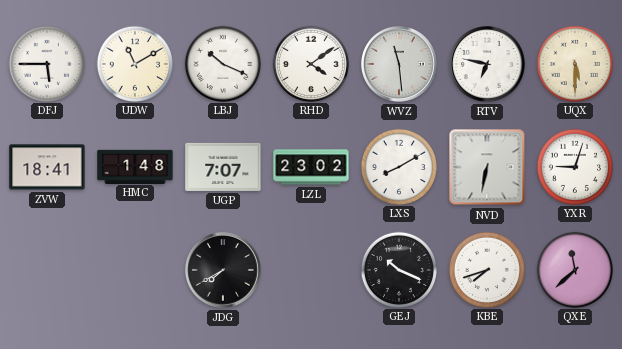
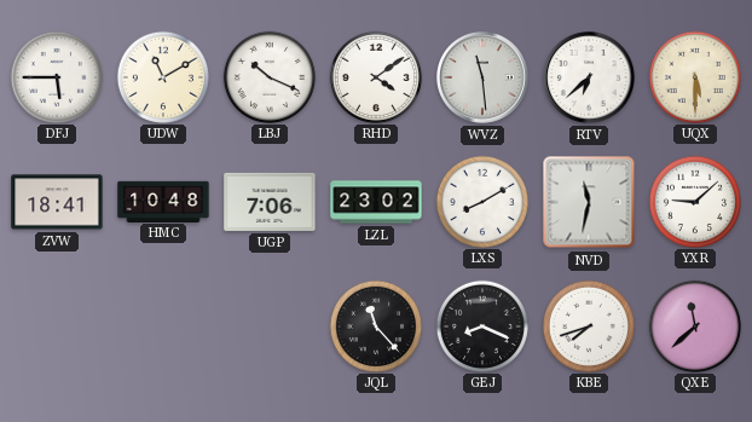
RTV: 6:47 -> 6:38
HMC: 1:48 -> 10:48
UGP: 7:07 -> 7:06
NVD: 6:32 -> 11:32
YXR: 9:03 -> 9:08
JDG: 7:40 -> none
JQL: none -> 11:23
GEJ: 10:19 -> 8:19
